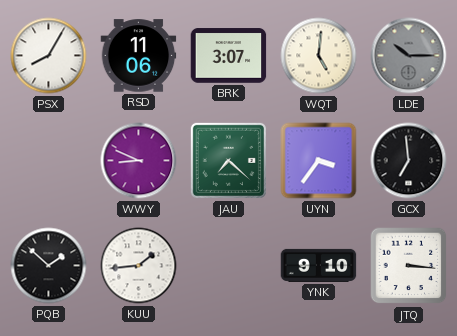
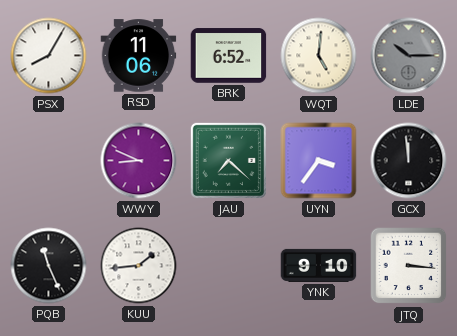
BRK: 3:07 -> 6:52
GCX: 6:59 -> 11:59
PQB: 1:52 -> 11:26
